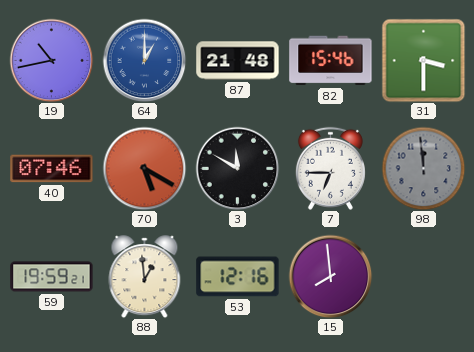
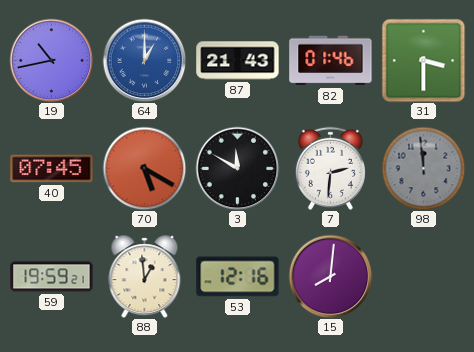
87: 21:48 -> 21:43
82: 15:46 -> 01:46
40: 07:46 -> 07:45
7: 6:45 -> 2:31
15: 7:59 -> 8:01
